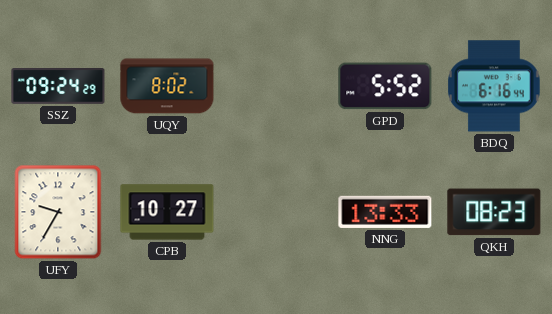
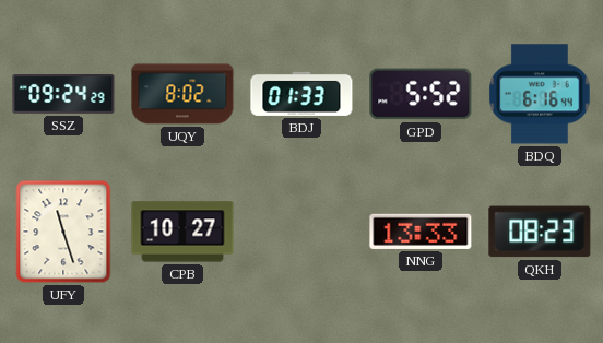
BDJ: none -> 01:33
UFY: 9:35 -> 11:27
